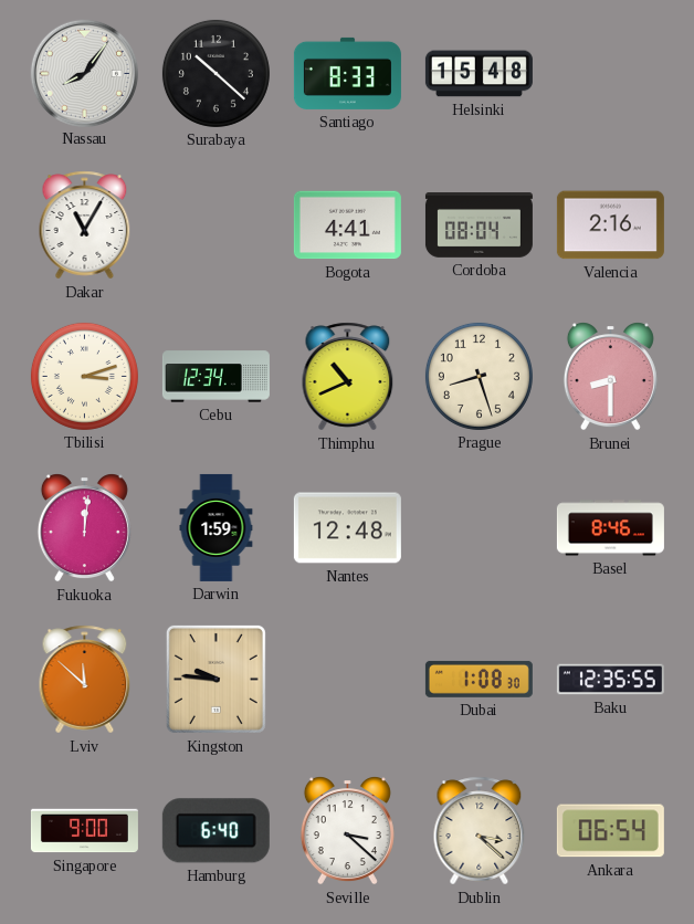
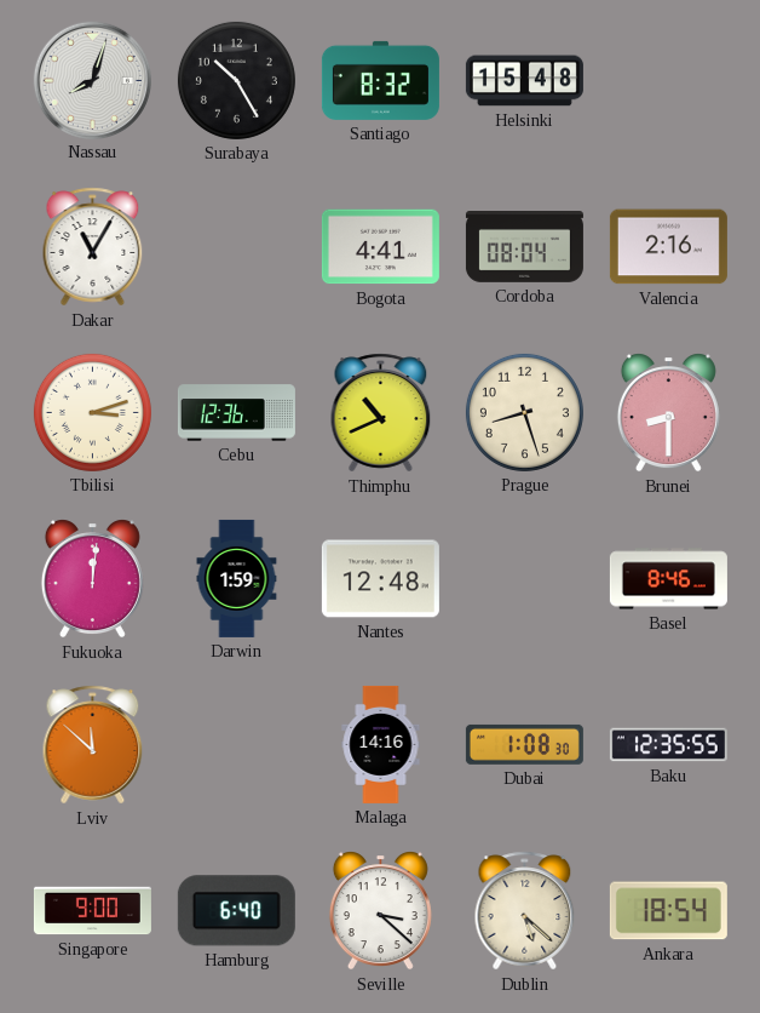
Nassau: 8:06 -> 8:03
Surabaya: 10:22 -> 10:25
Santiago: 8:33 -> 8:32
Cebu: 12:34 -> 12:36
Kingston: 9:46 -> none
Malaga: none -> 14:16
Dublin: 3:22 -> 5:22
Ankara: 06:54 -> 18:54
